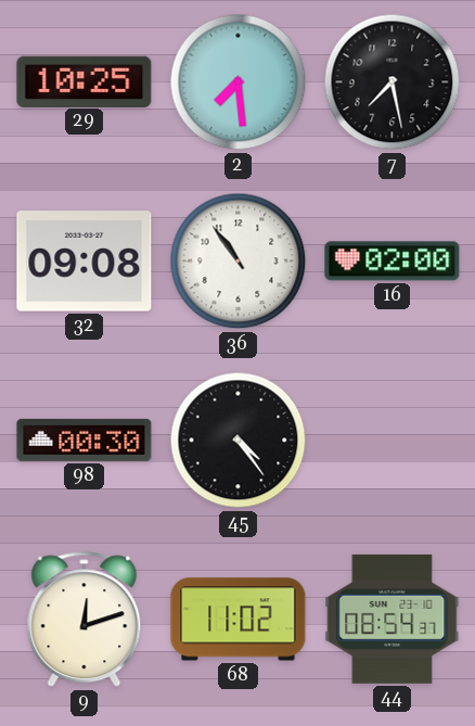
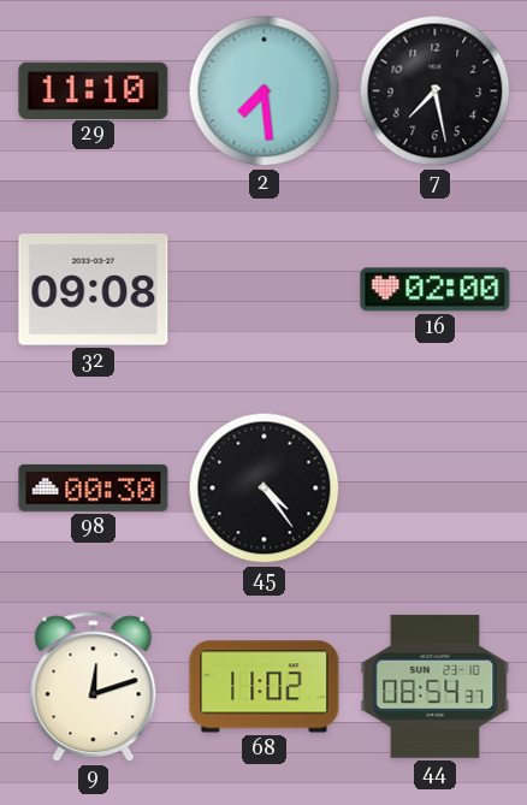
29: 10:25 -> 11:10
36: 10:54 -> none
